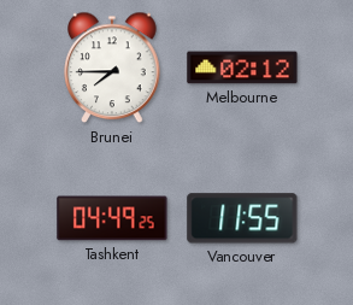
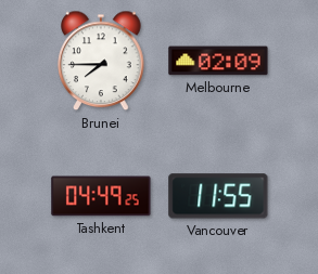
Melbourne: 02:12 -> 02:09
